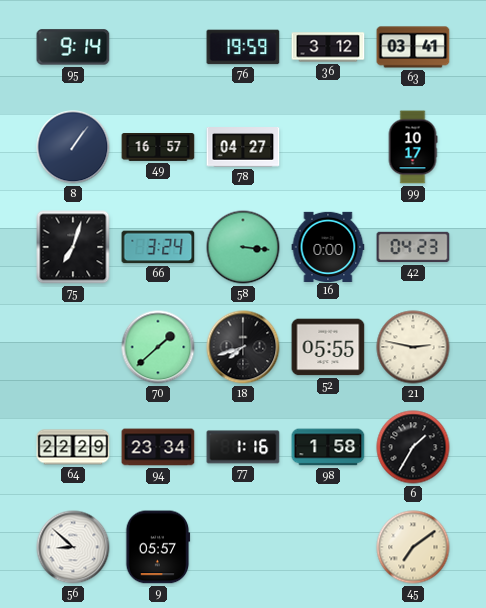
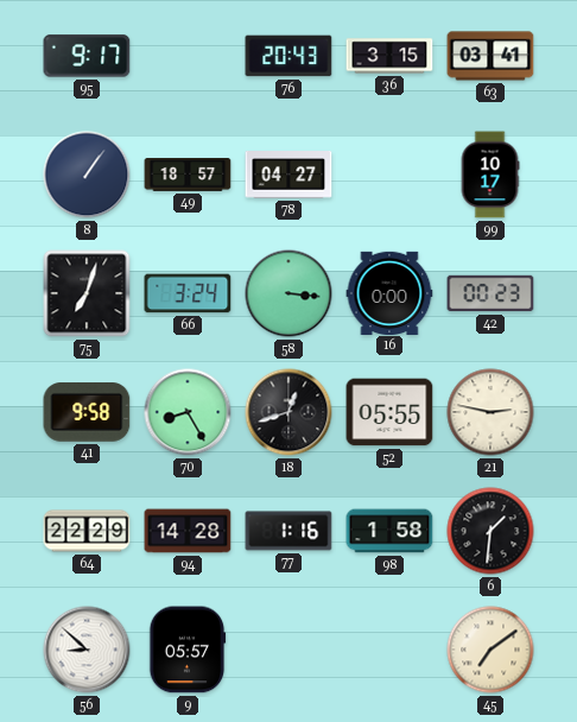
95: 9:14 -> 9:17
76: 19:59 -> 20:43
36: 3:12 -> 3:15
49: 16:57 -> 18:57
42: 04:23 -> 00:23
41: none -> 9:58
70: 1:38 -> 8:25
18: 7:42 -> 12:42
94: 23:34 -> 14:28
6: 1:35 -> 1:31
